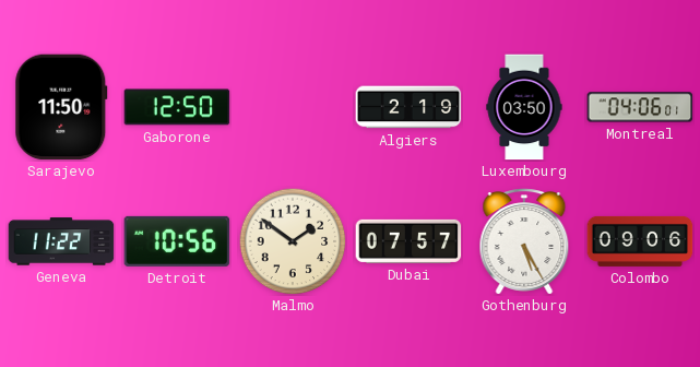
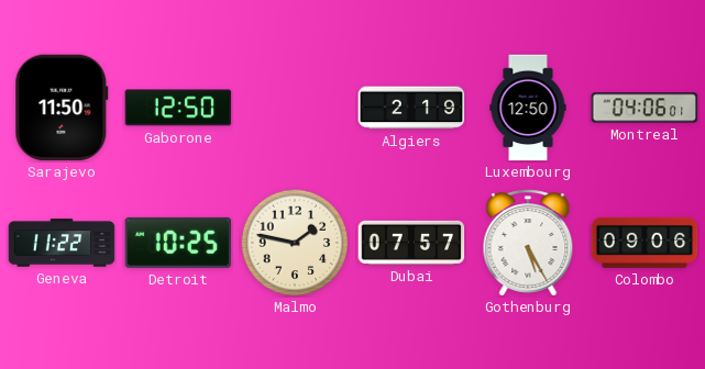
Luxembourg: 03:50 -> 12:50
Detroit: 10:56 -> 10:25
Malmo: 1:51 -> 1:47
